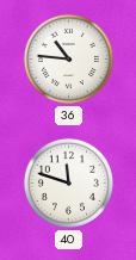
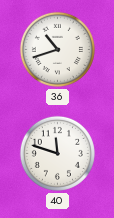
36: 10:46 -> 10:42
